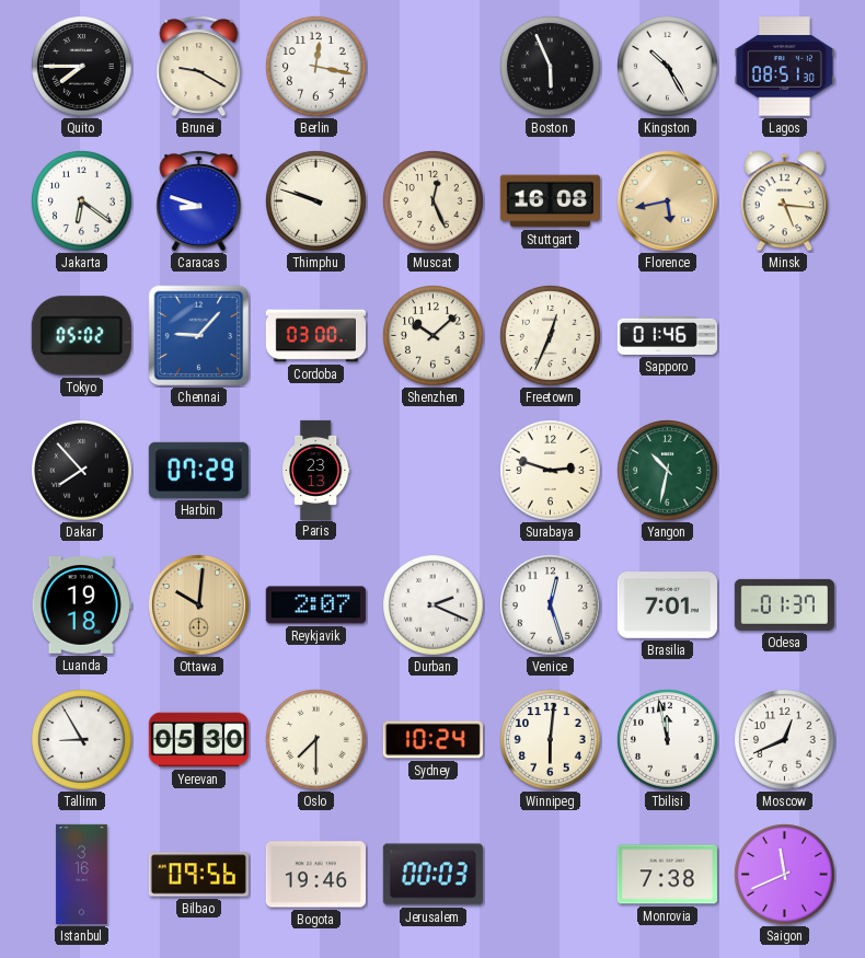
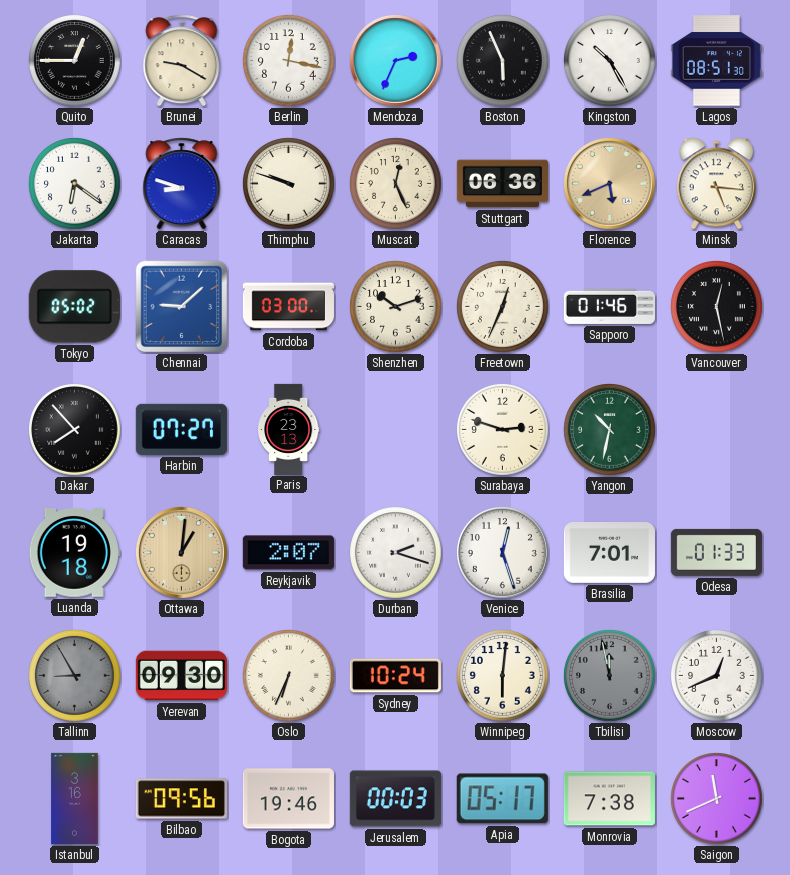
Quito: 7:45 -> 12:45
Mendoza: none -> 2:34
Stuttgart: 16:08 -> 06:36
Florence: 5:43 -> 5:41
Chennai: 9:07 -> 9:08
Shenzhen: 10:08 -> 10:12
Vancouver: none -> 12:28
Harbin: 07:29 -> 07:27
Ottawa: 10:01 -> 1:01
Durban: 2:19 -> 2:18
Odesa: 01:37 -> 01:33
Tallinn dial: white -> grey
Yerevan: 05:30 -> 09:30
Oslo: 7:30 -> 6:34
Tbilisi dial: white -> grey
Apia: none -> 05:17
